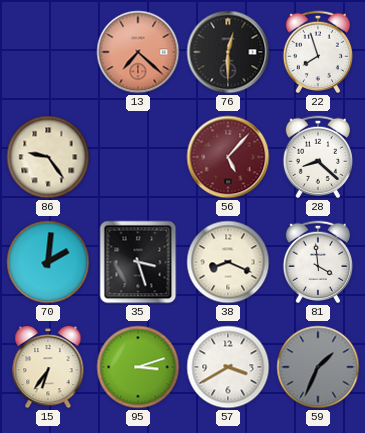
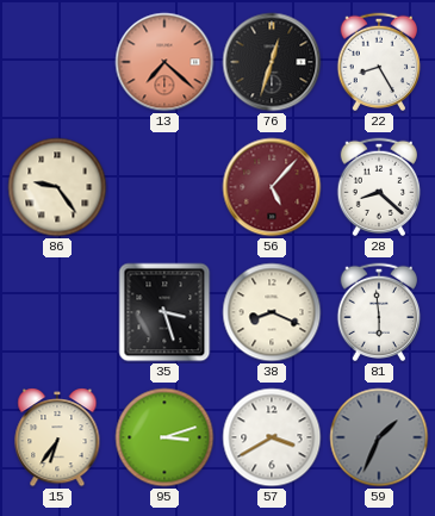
76: 12:30 -> 12:33
22: 7:57 -> 8:25
70: 2:01 -> none
81: 3:59 -> 5:59
